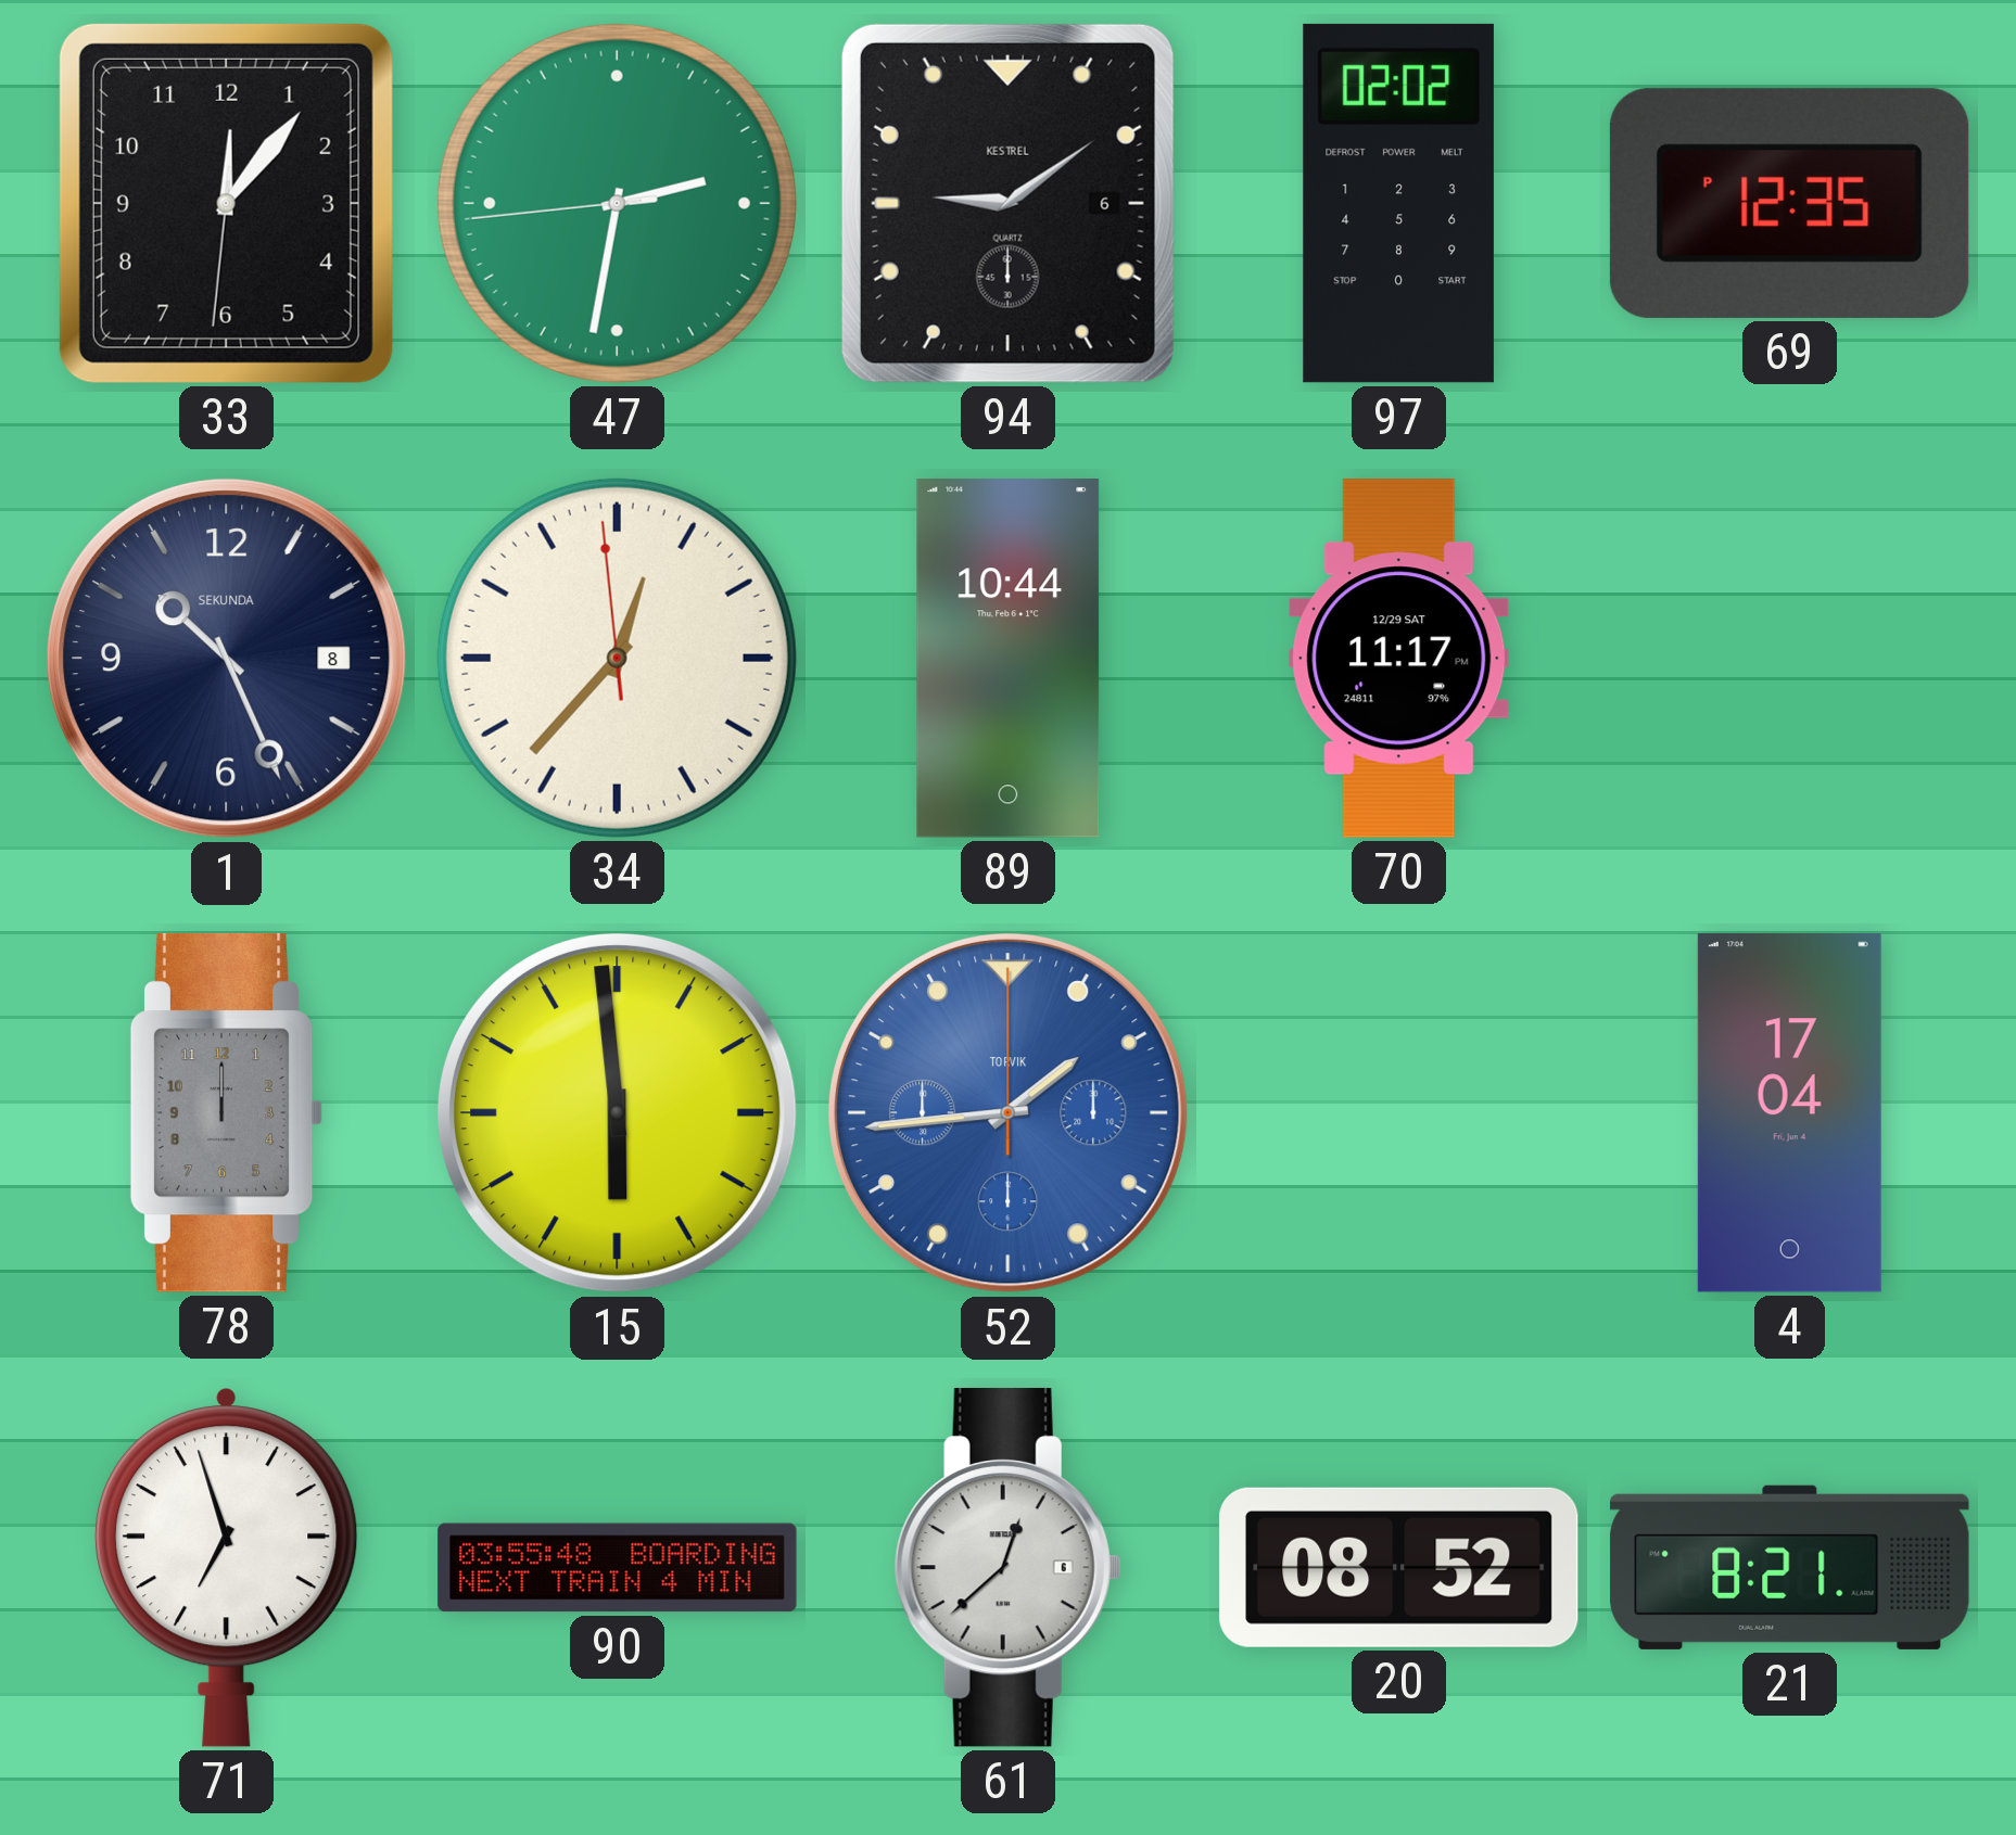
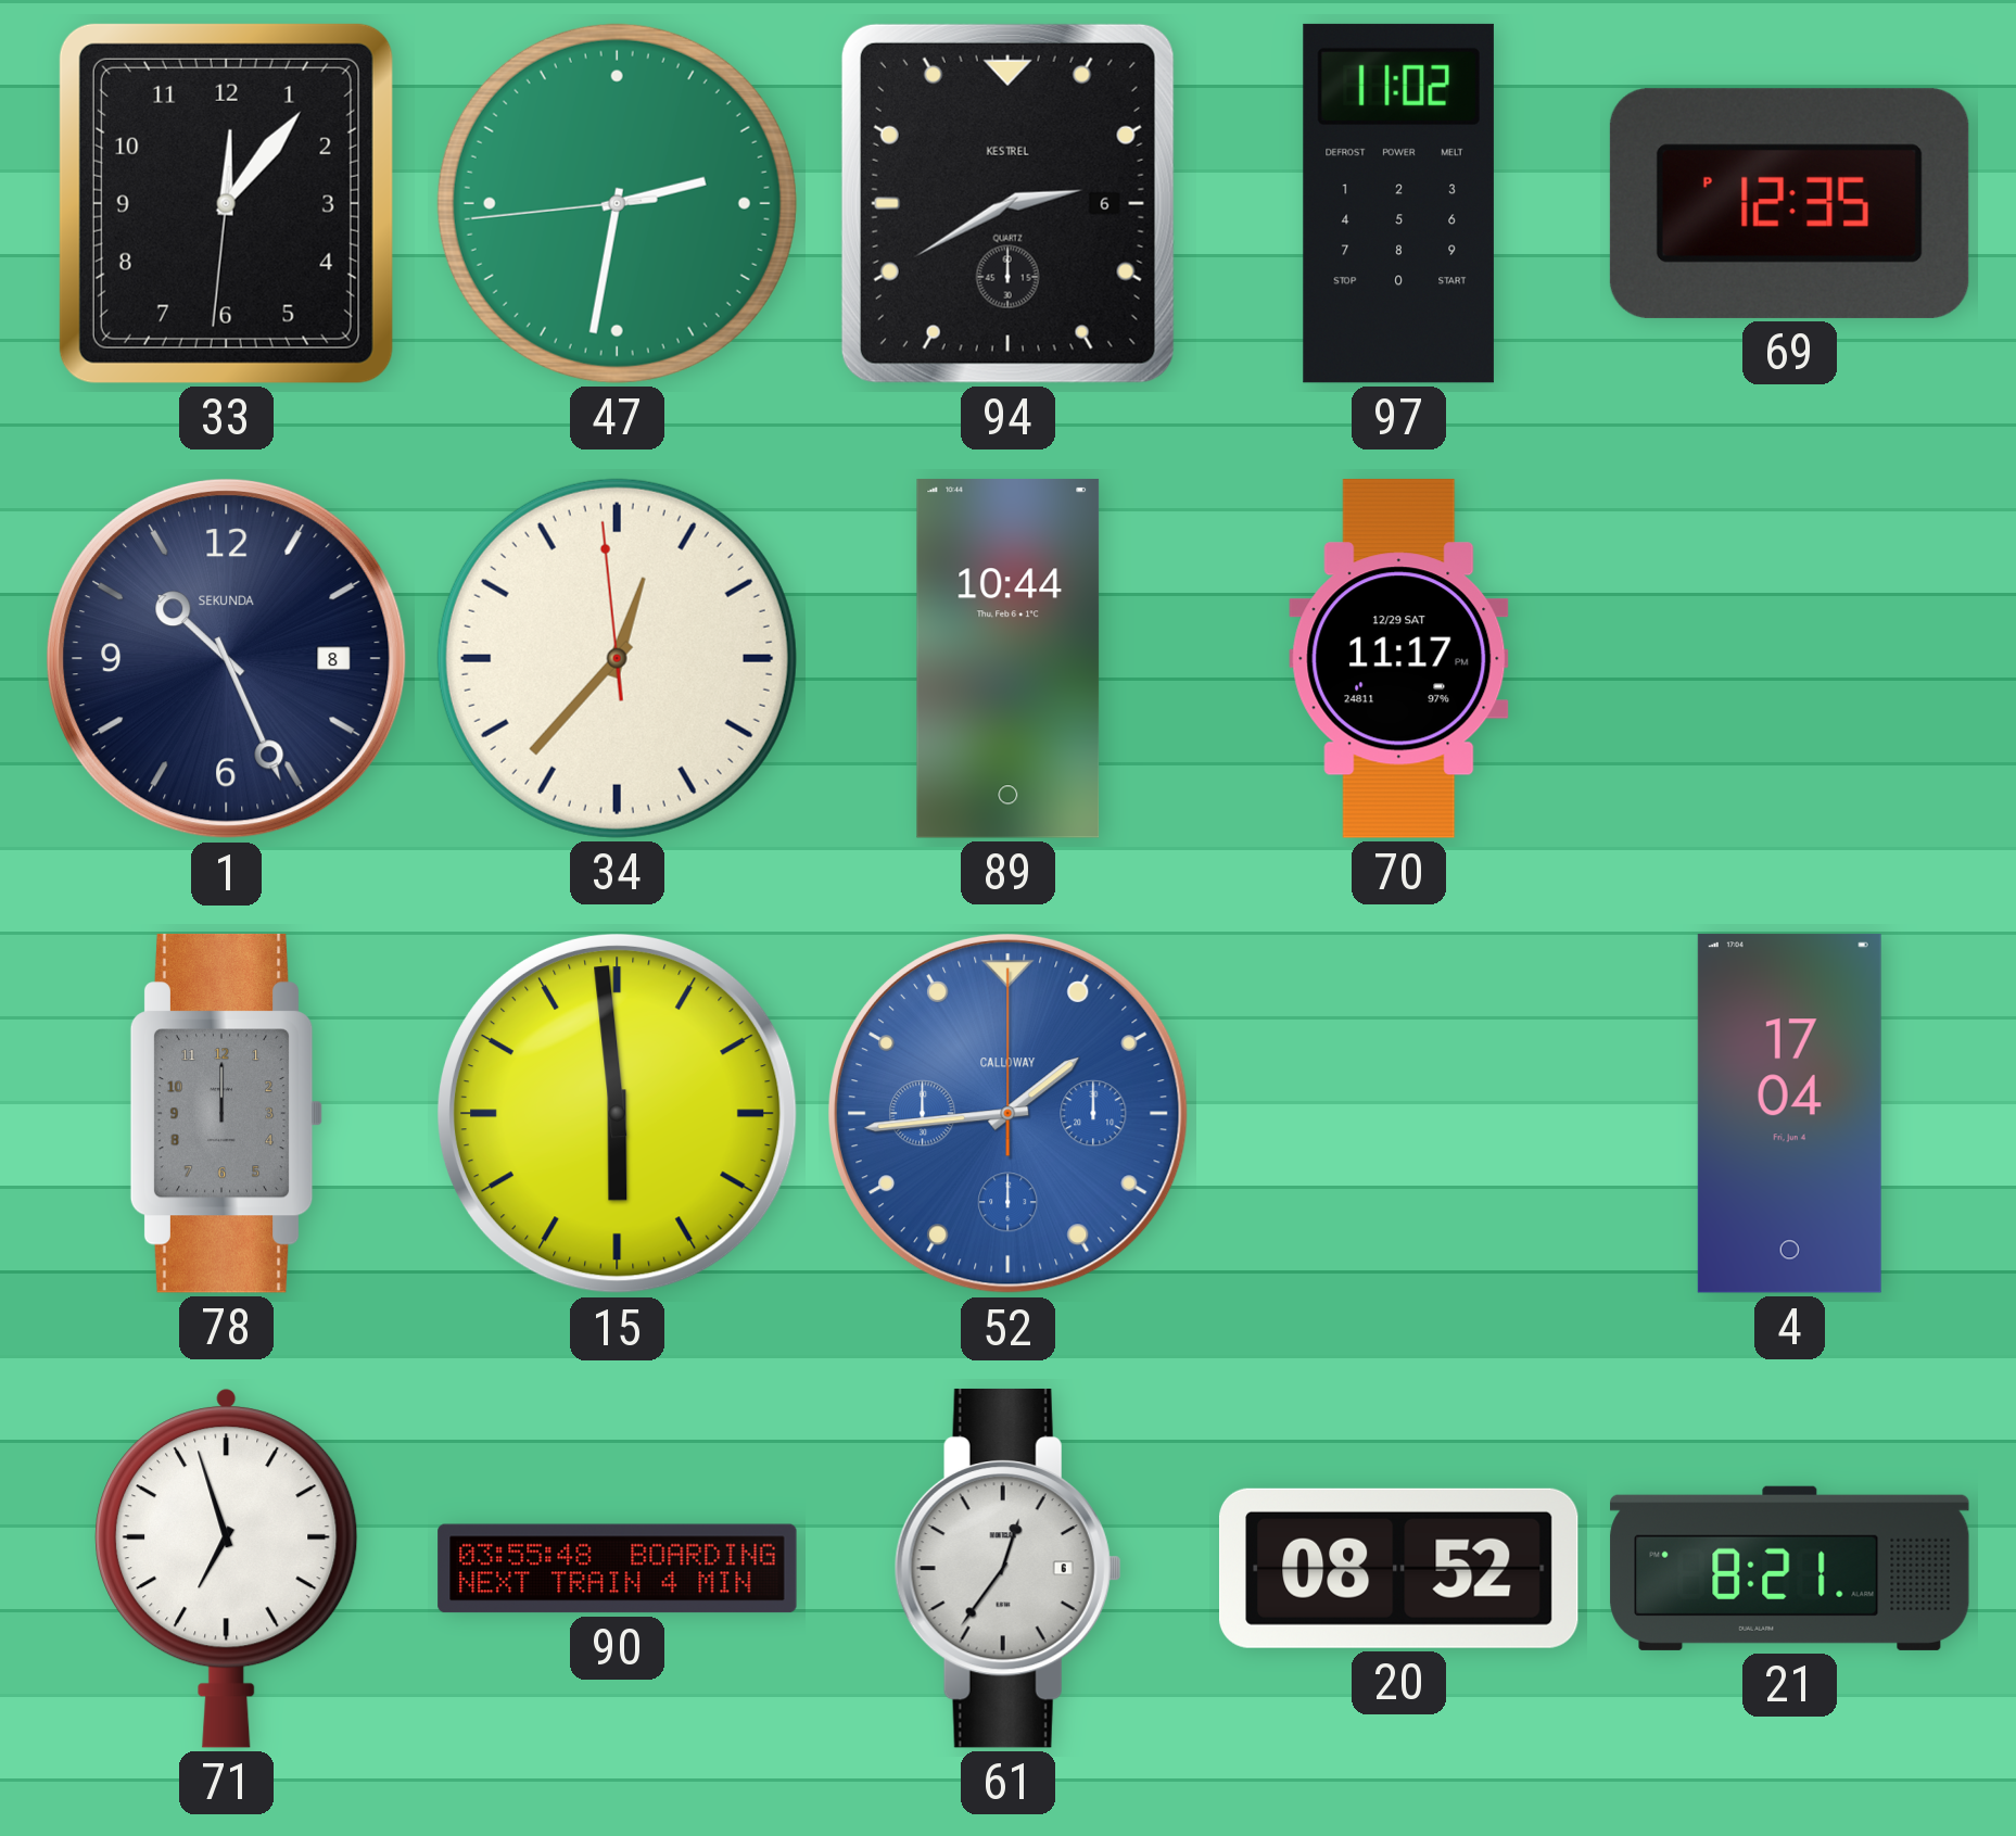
94: 9:09 -> 2:40
97: 02:02 -> 11:02
52 brand: TORVIK -> CALLOWAY
61: 12:38 -> 12:36
